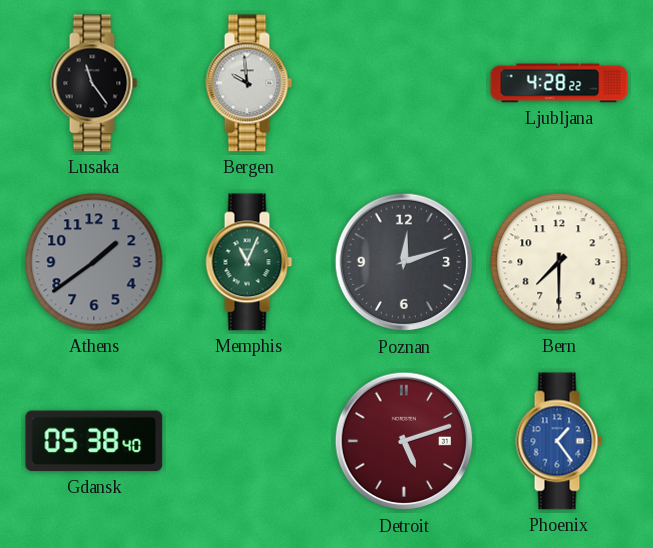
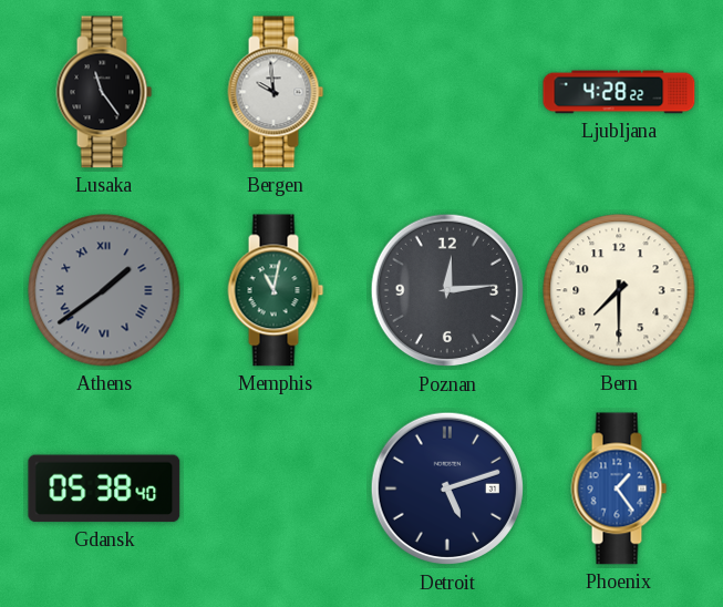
Athens numerals: Arabic -> Roman
Memphis: 11:04 -> 11:02
Poznan: 12:12 -> 12:14
Detroit dial: burgundy -> navy
